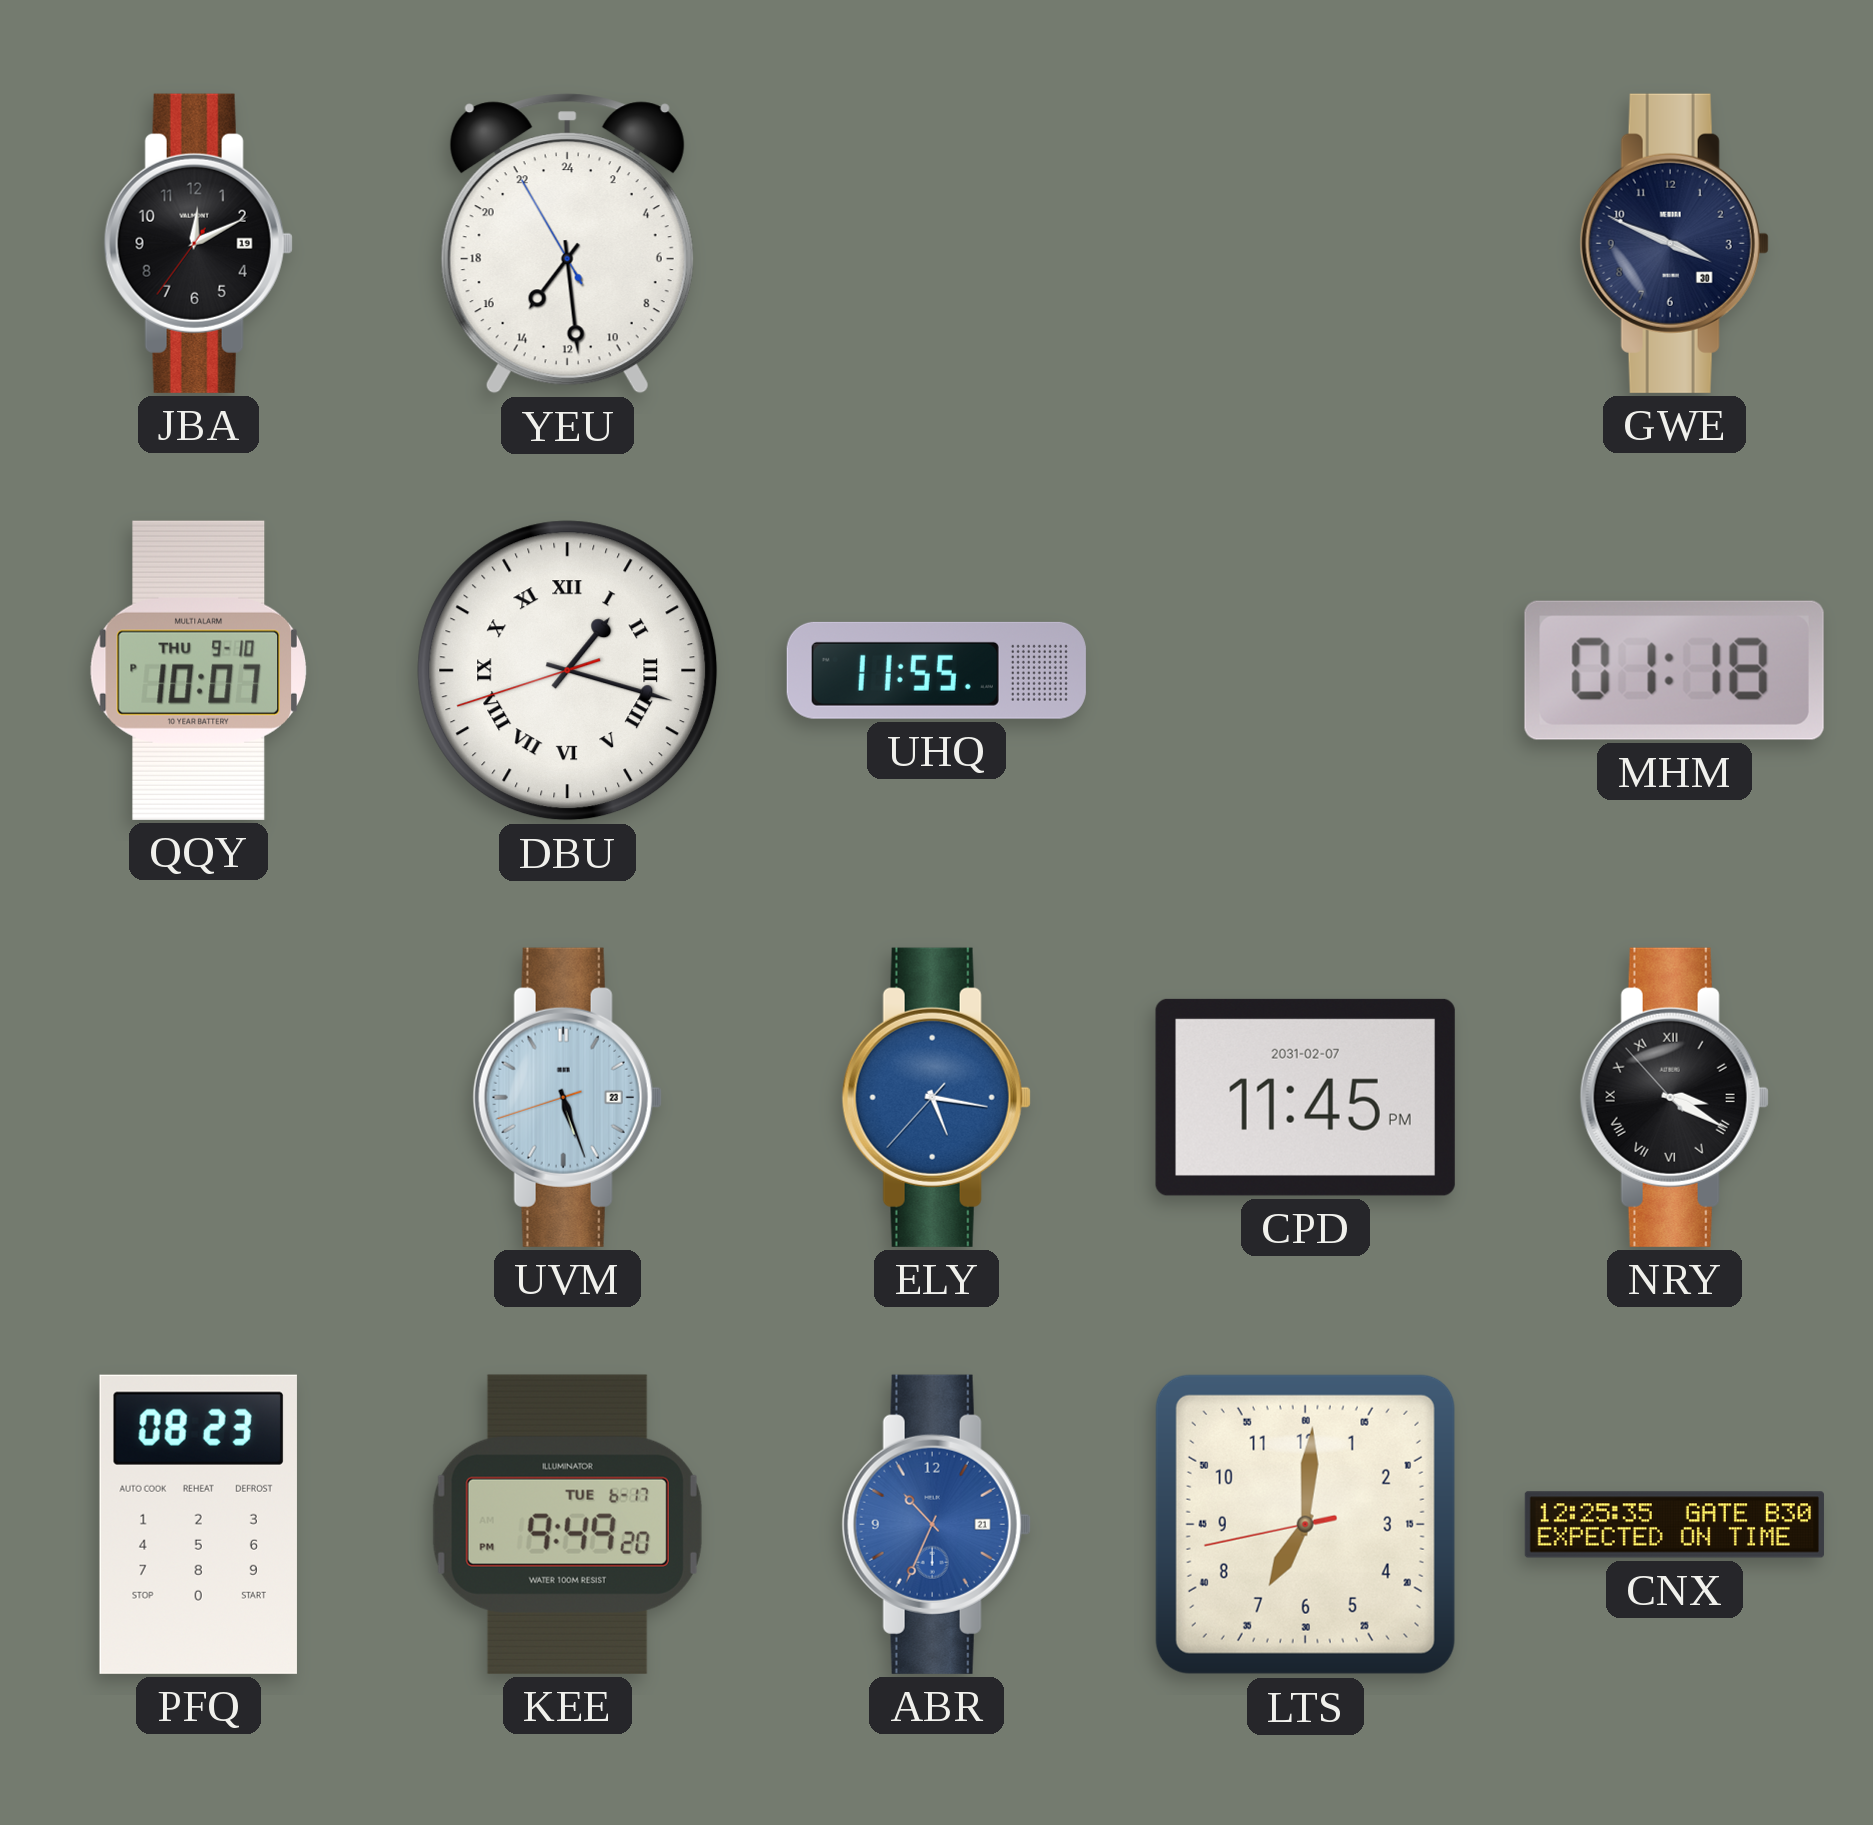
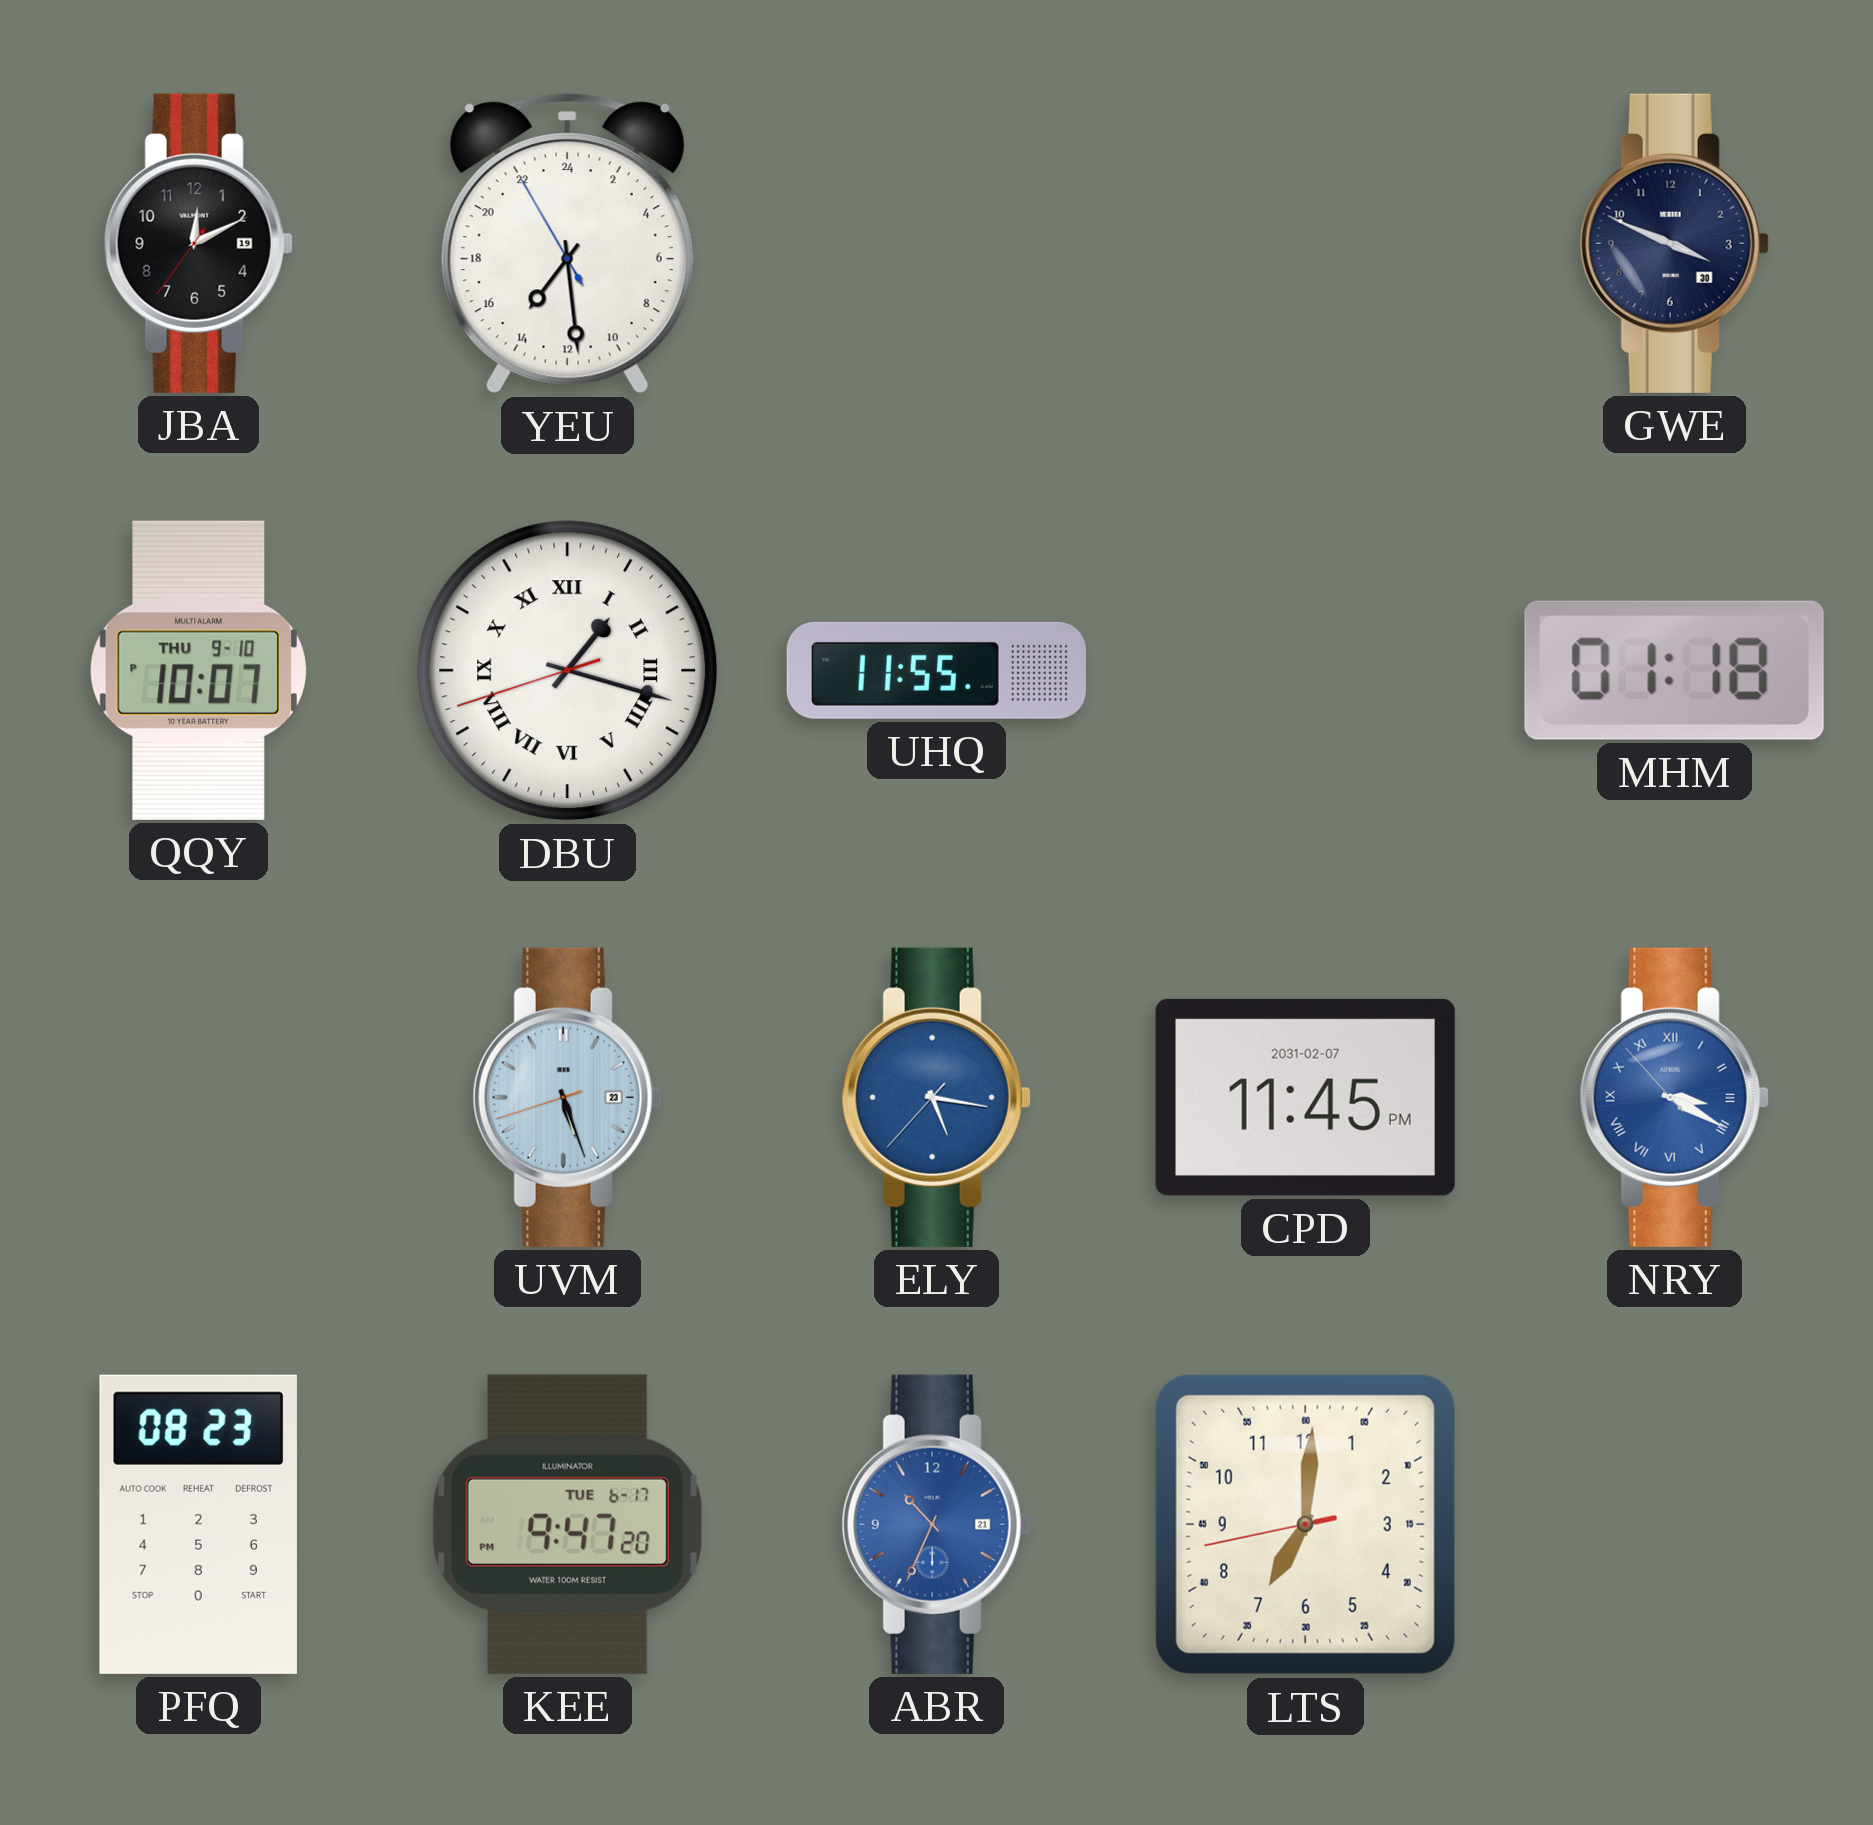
NRY dial: black -> blue
KEE: 9:49 -> 9:47
CNX: 12:25 -> none
